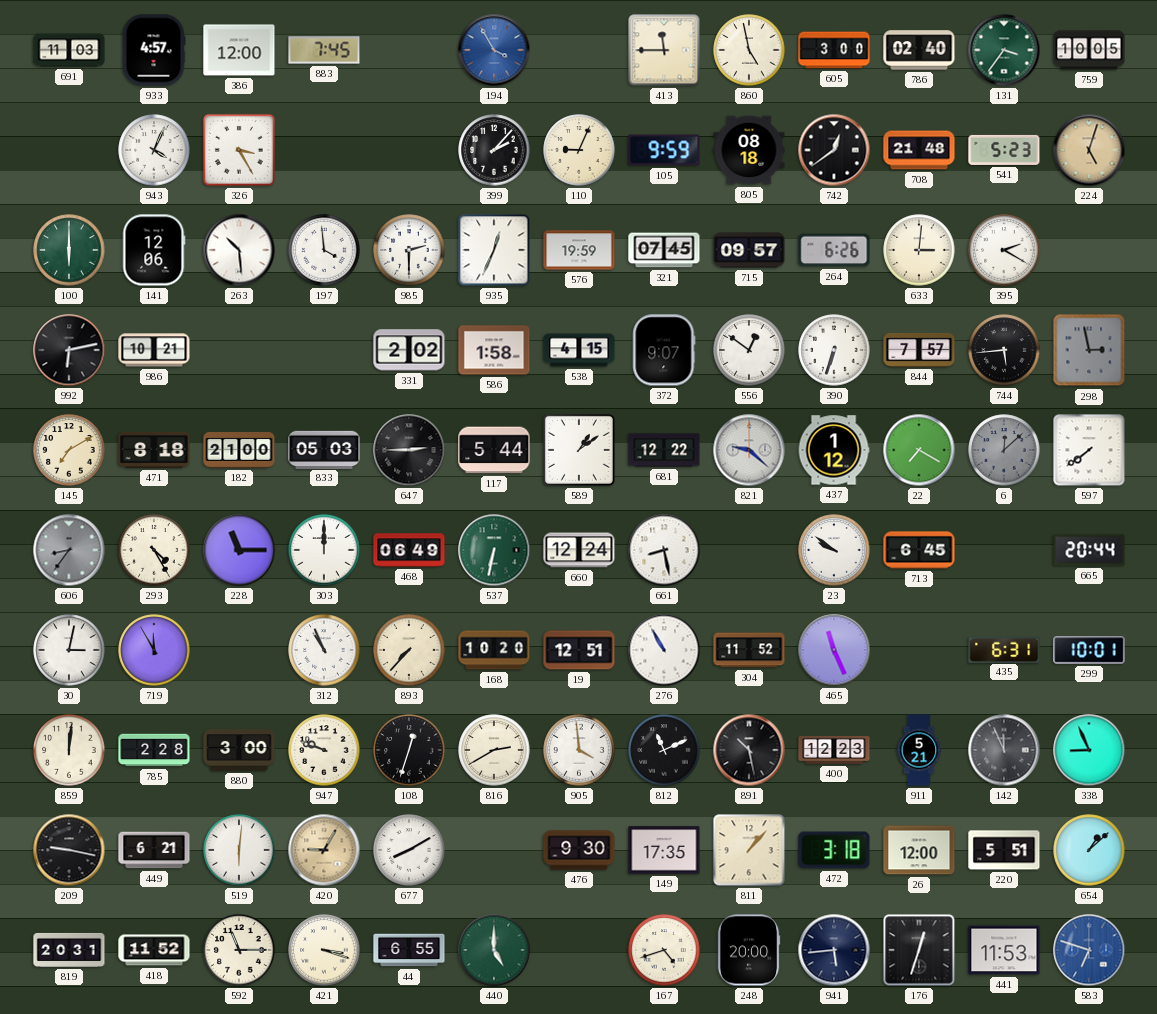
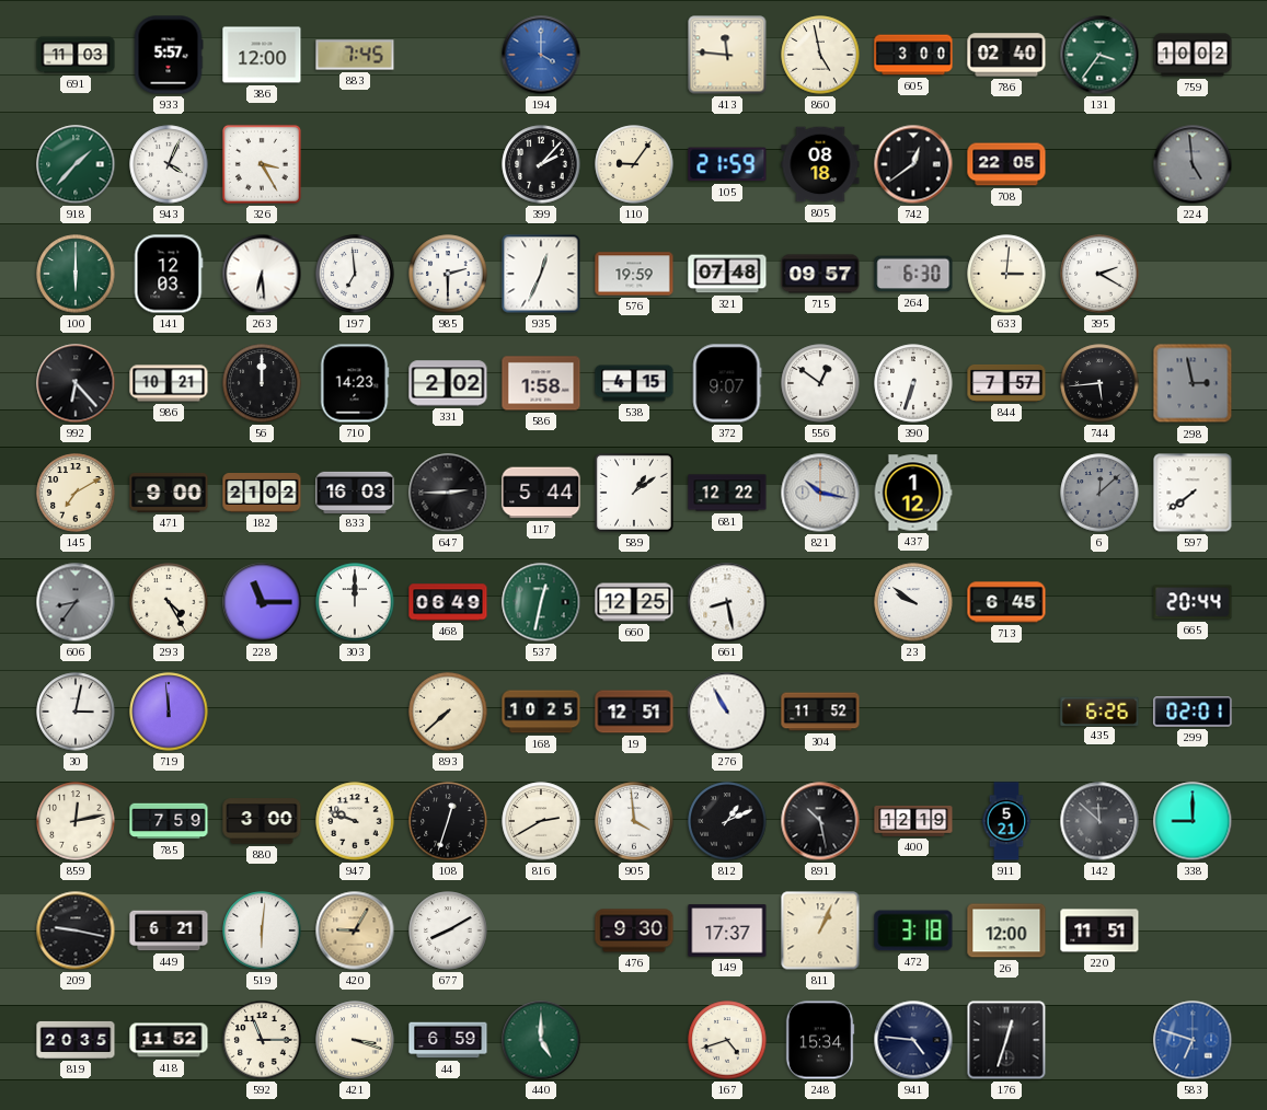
933: 4:57 -> 5:57
194: 3:55 -> 4:00
413: 11:45 -> 11:46
759: 10:05 -> 10:02
918: none -> 1:37
110: 9:04 -> 9:06
105: 9:59 -> 21:59
708: 21:48 -> 22:05
541: 5:23 -> none
224: 5:03 -> 4:59
224 dial: champagne -> grey
141: 12:06 -> 12:03
263: 10:29 -> 6:29
197: 3:59 -> 6:59
321: 07:45 -> 07:48
264: 6:26 -> 6:30
992: 6:13 -> 6:23
56: none -> 12:00
710: none -> 14:23
471: 8:18 -> 9:00
182: 21:00 -> 21:02
833: 05:03 -> 16:03
821: 9:22 -> 10:17
22: 7:20 -> none
537: 6:32 -> 12:32
660: 12:24 -> 12:25
719: 11:55 -> 11:59
312: 10:56 -> none
893: 7:37 -> 7:38
168: 10:20 -> 10:25
465: 11:26 -> none
435: 6:31 -> 6:26
299: 10:01 -> 02:01
859: 12:01 -> 12:13
785: 2:28 -> 7:59
812: 11:11 -> 1:11
400: 12:23 -> 12:19
142: 11:56 -> 11:52
338: 8:56 -> 9:00
149: 17:35 -> 17:37
811: 1:07 -> 1:04
220: 5:51 -> 11:51
654: 1:08 -> none
819: 20:31 -> 20:35
44: 6:55 -> 6:59
248: 20:00 -> 15:34
941: 5:44 -> 4:46
441: 11:53 -> none
